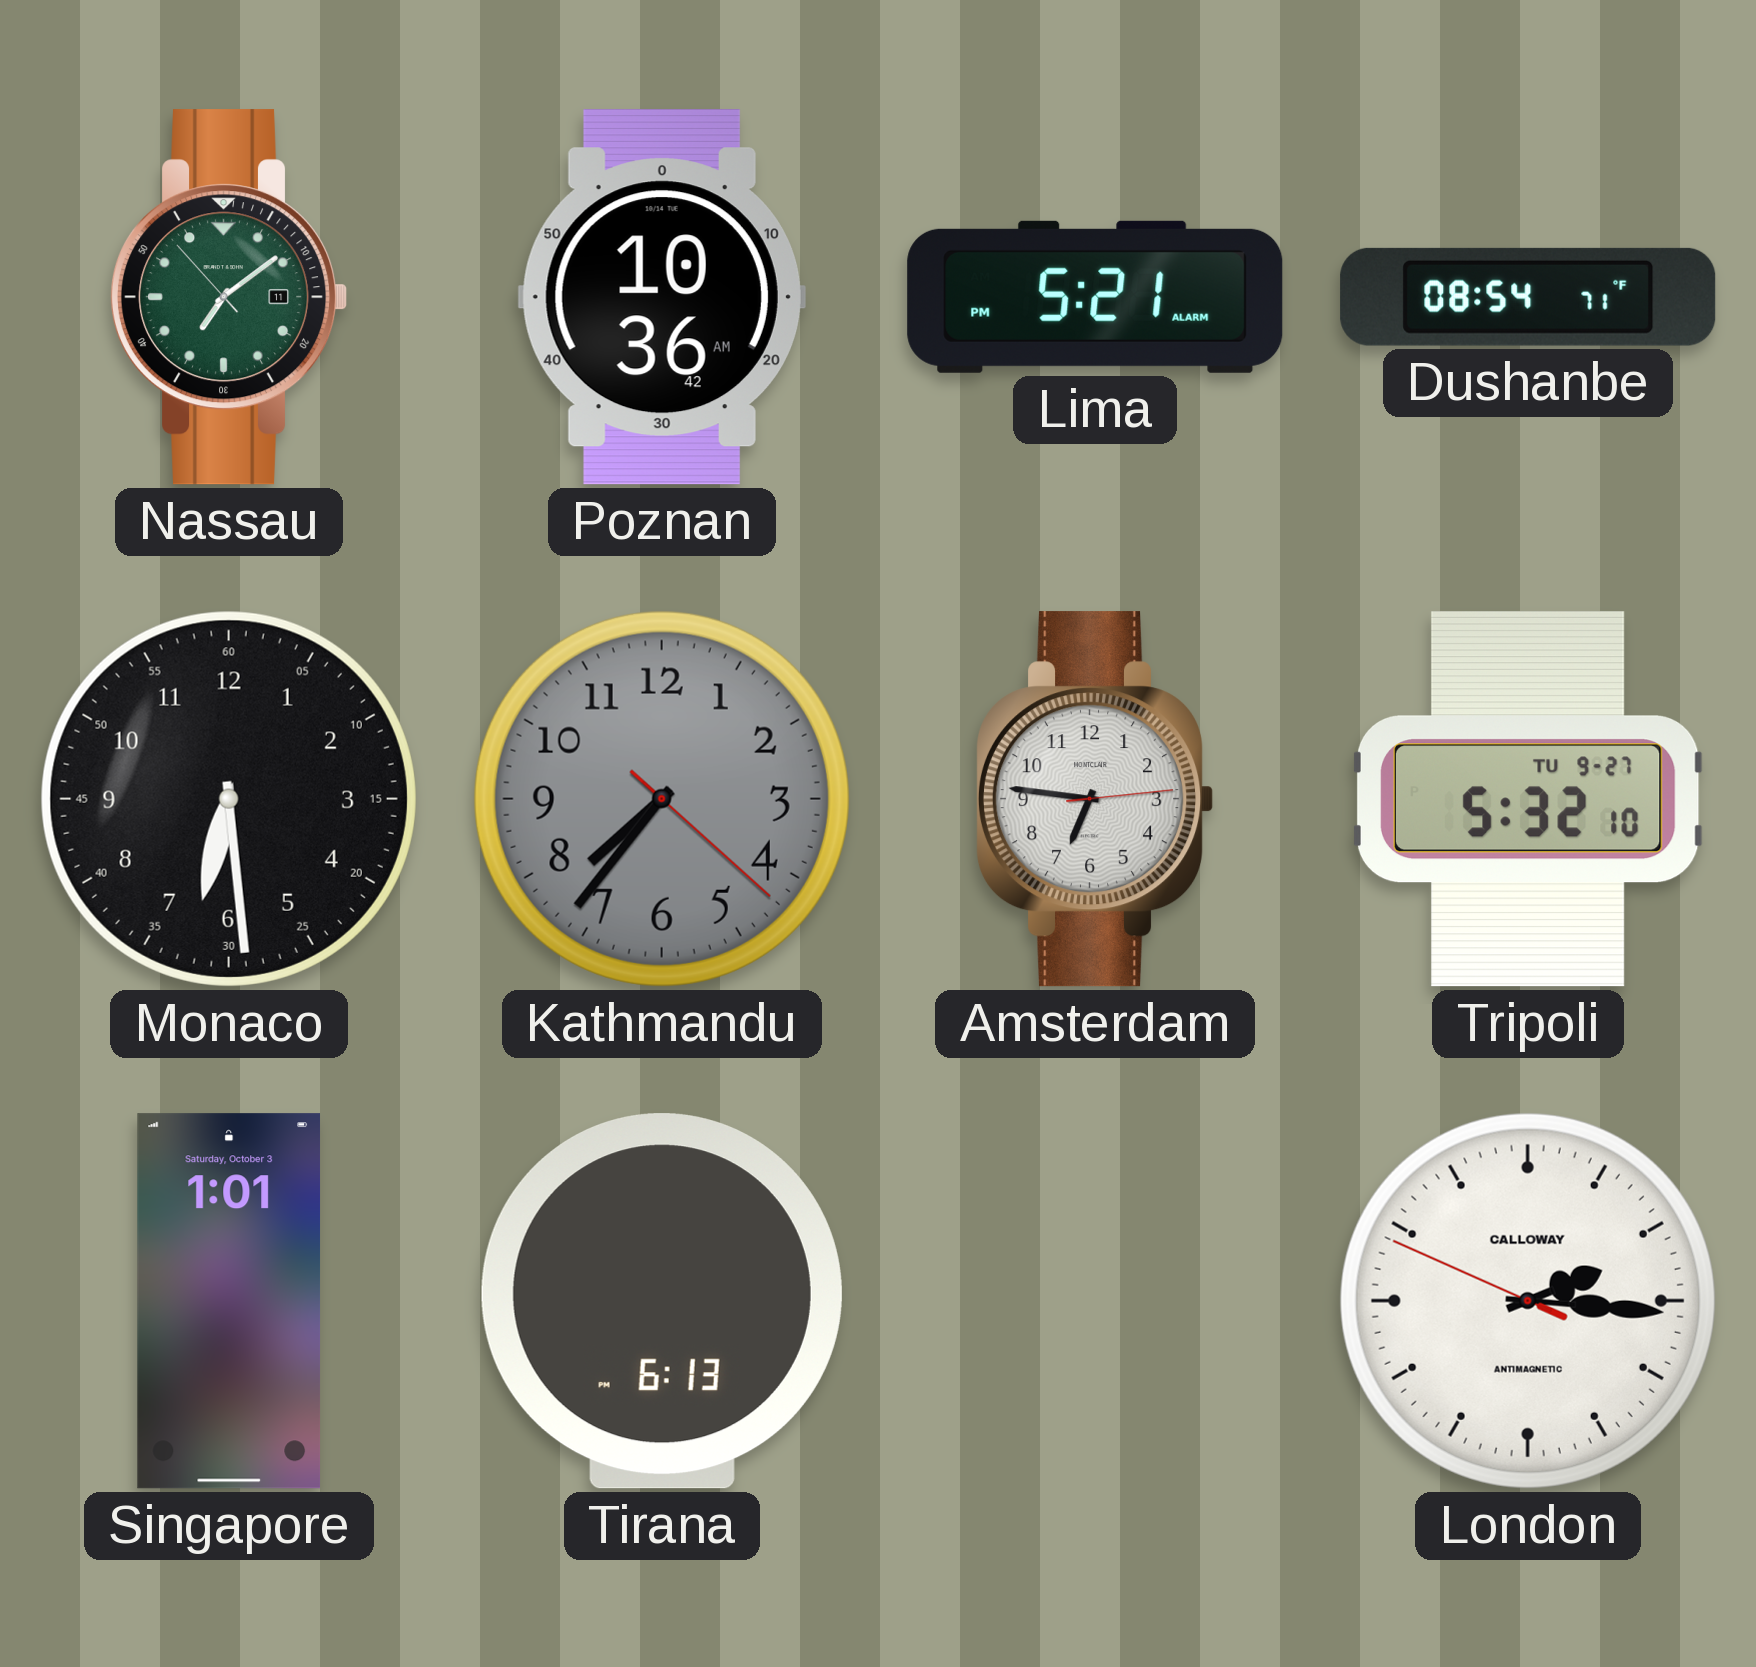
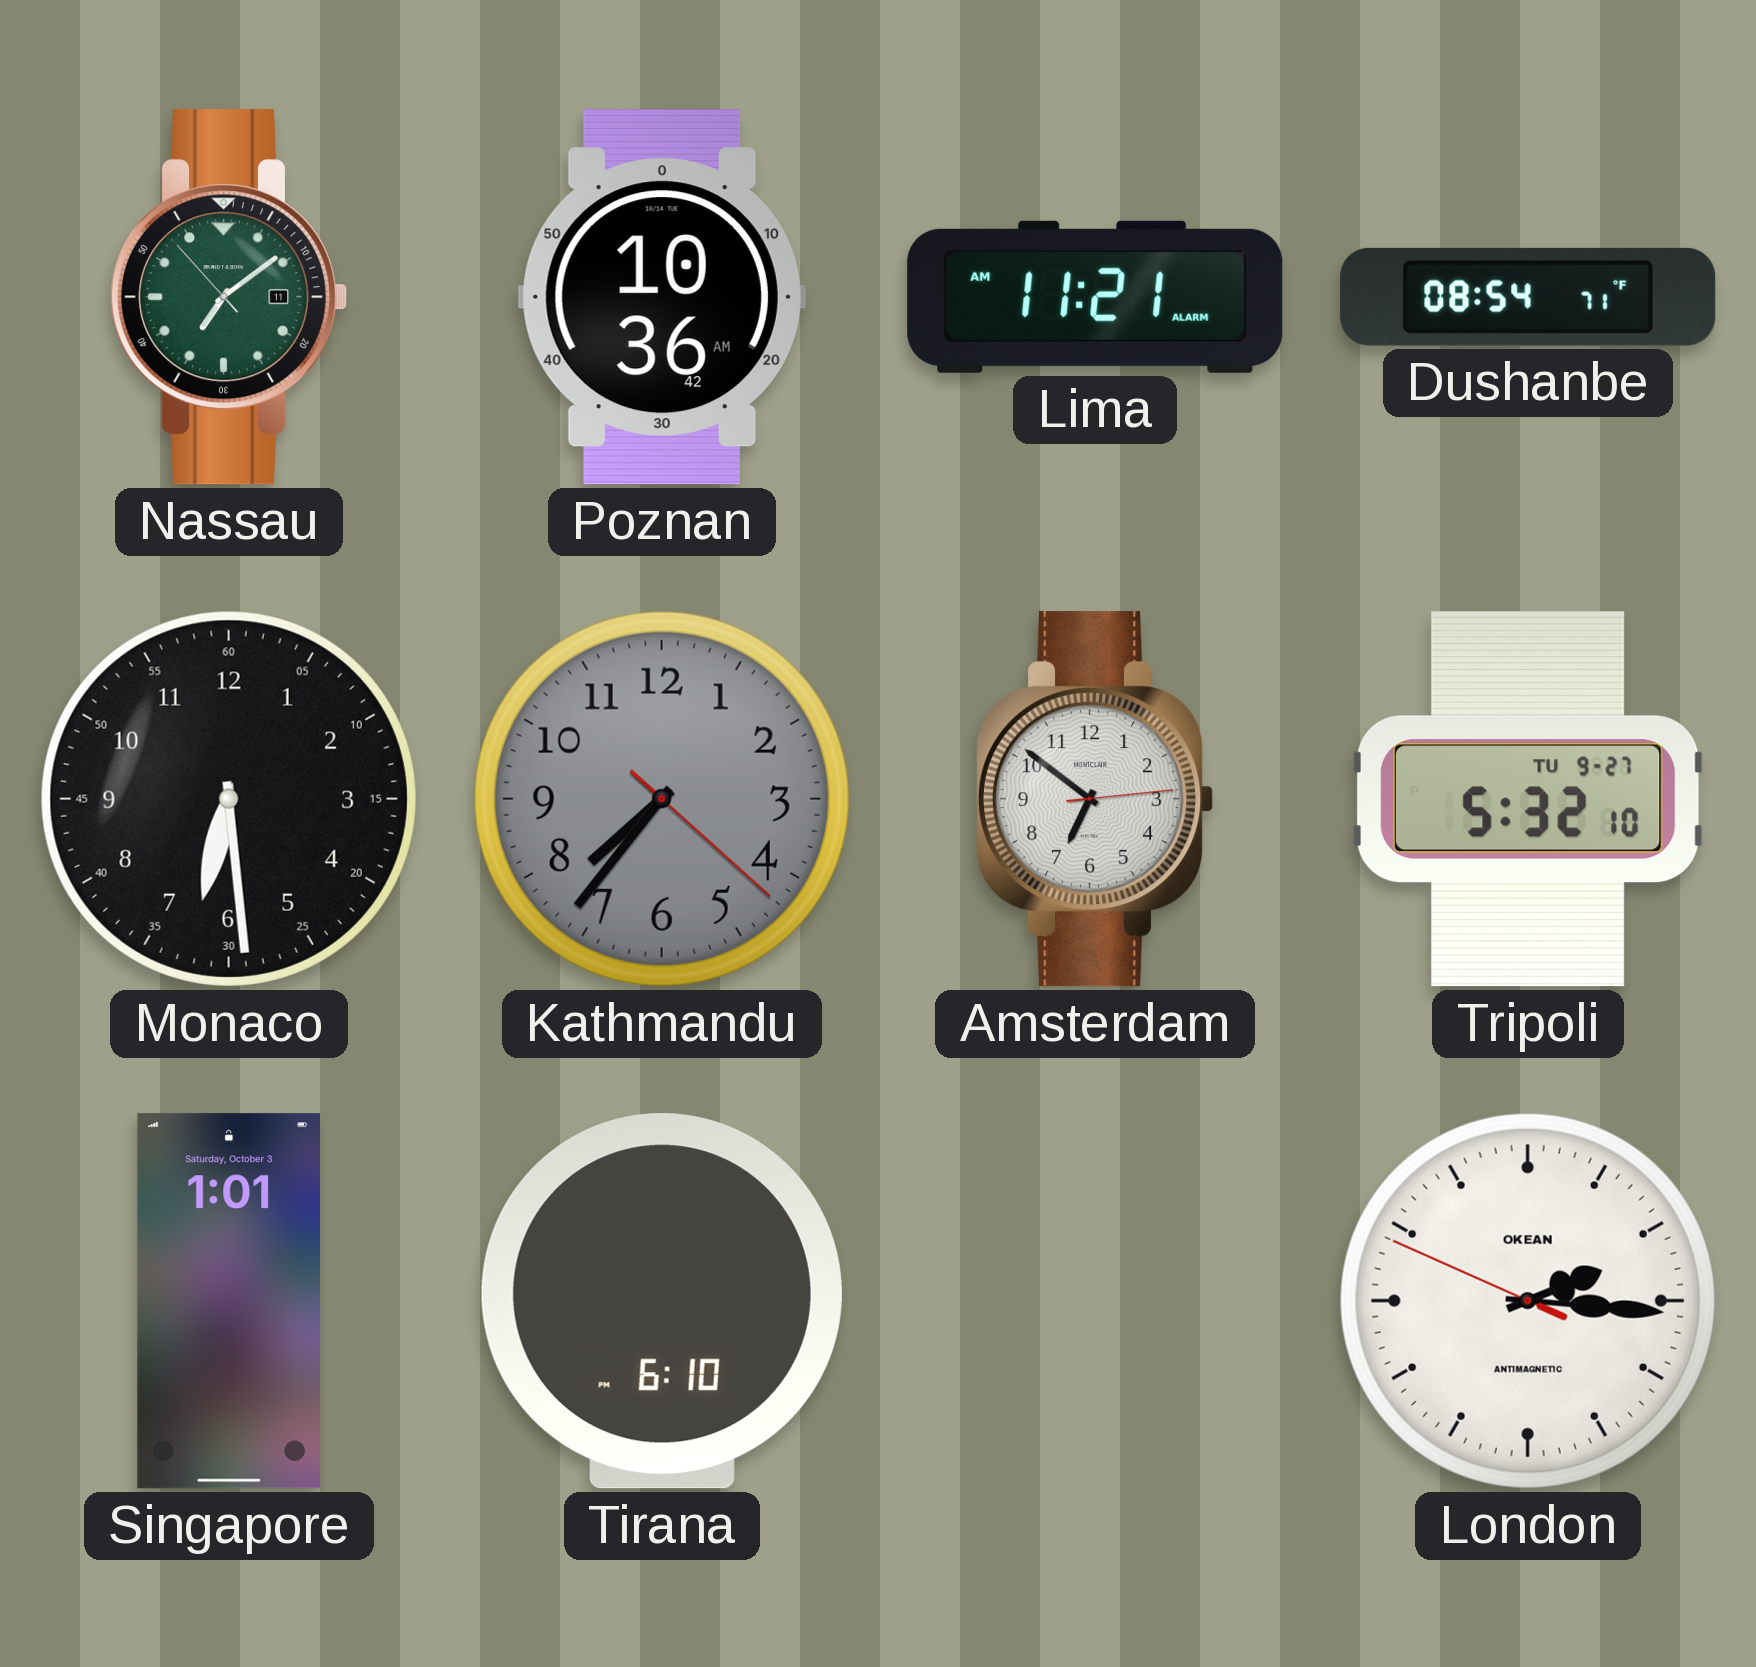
Lima: 5:21 -> 11:21
Amsterdam: 6:46 -> 6:51
Tirana: 6:13 -> 6:10
London brand: CALLOWAY -> OKEAN
